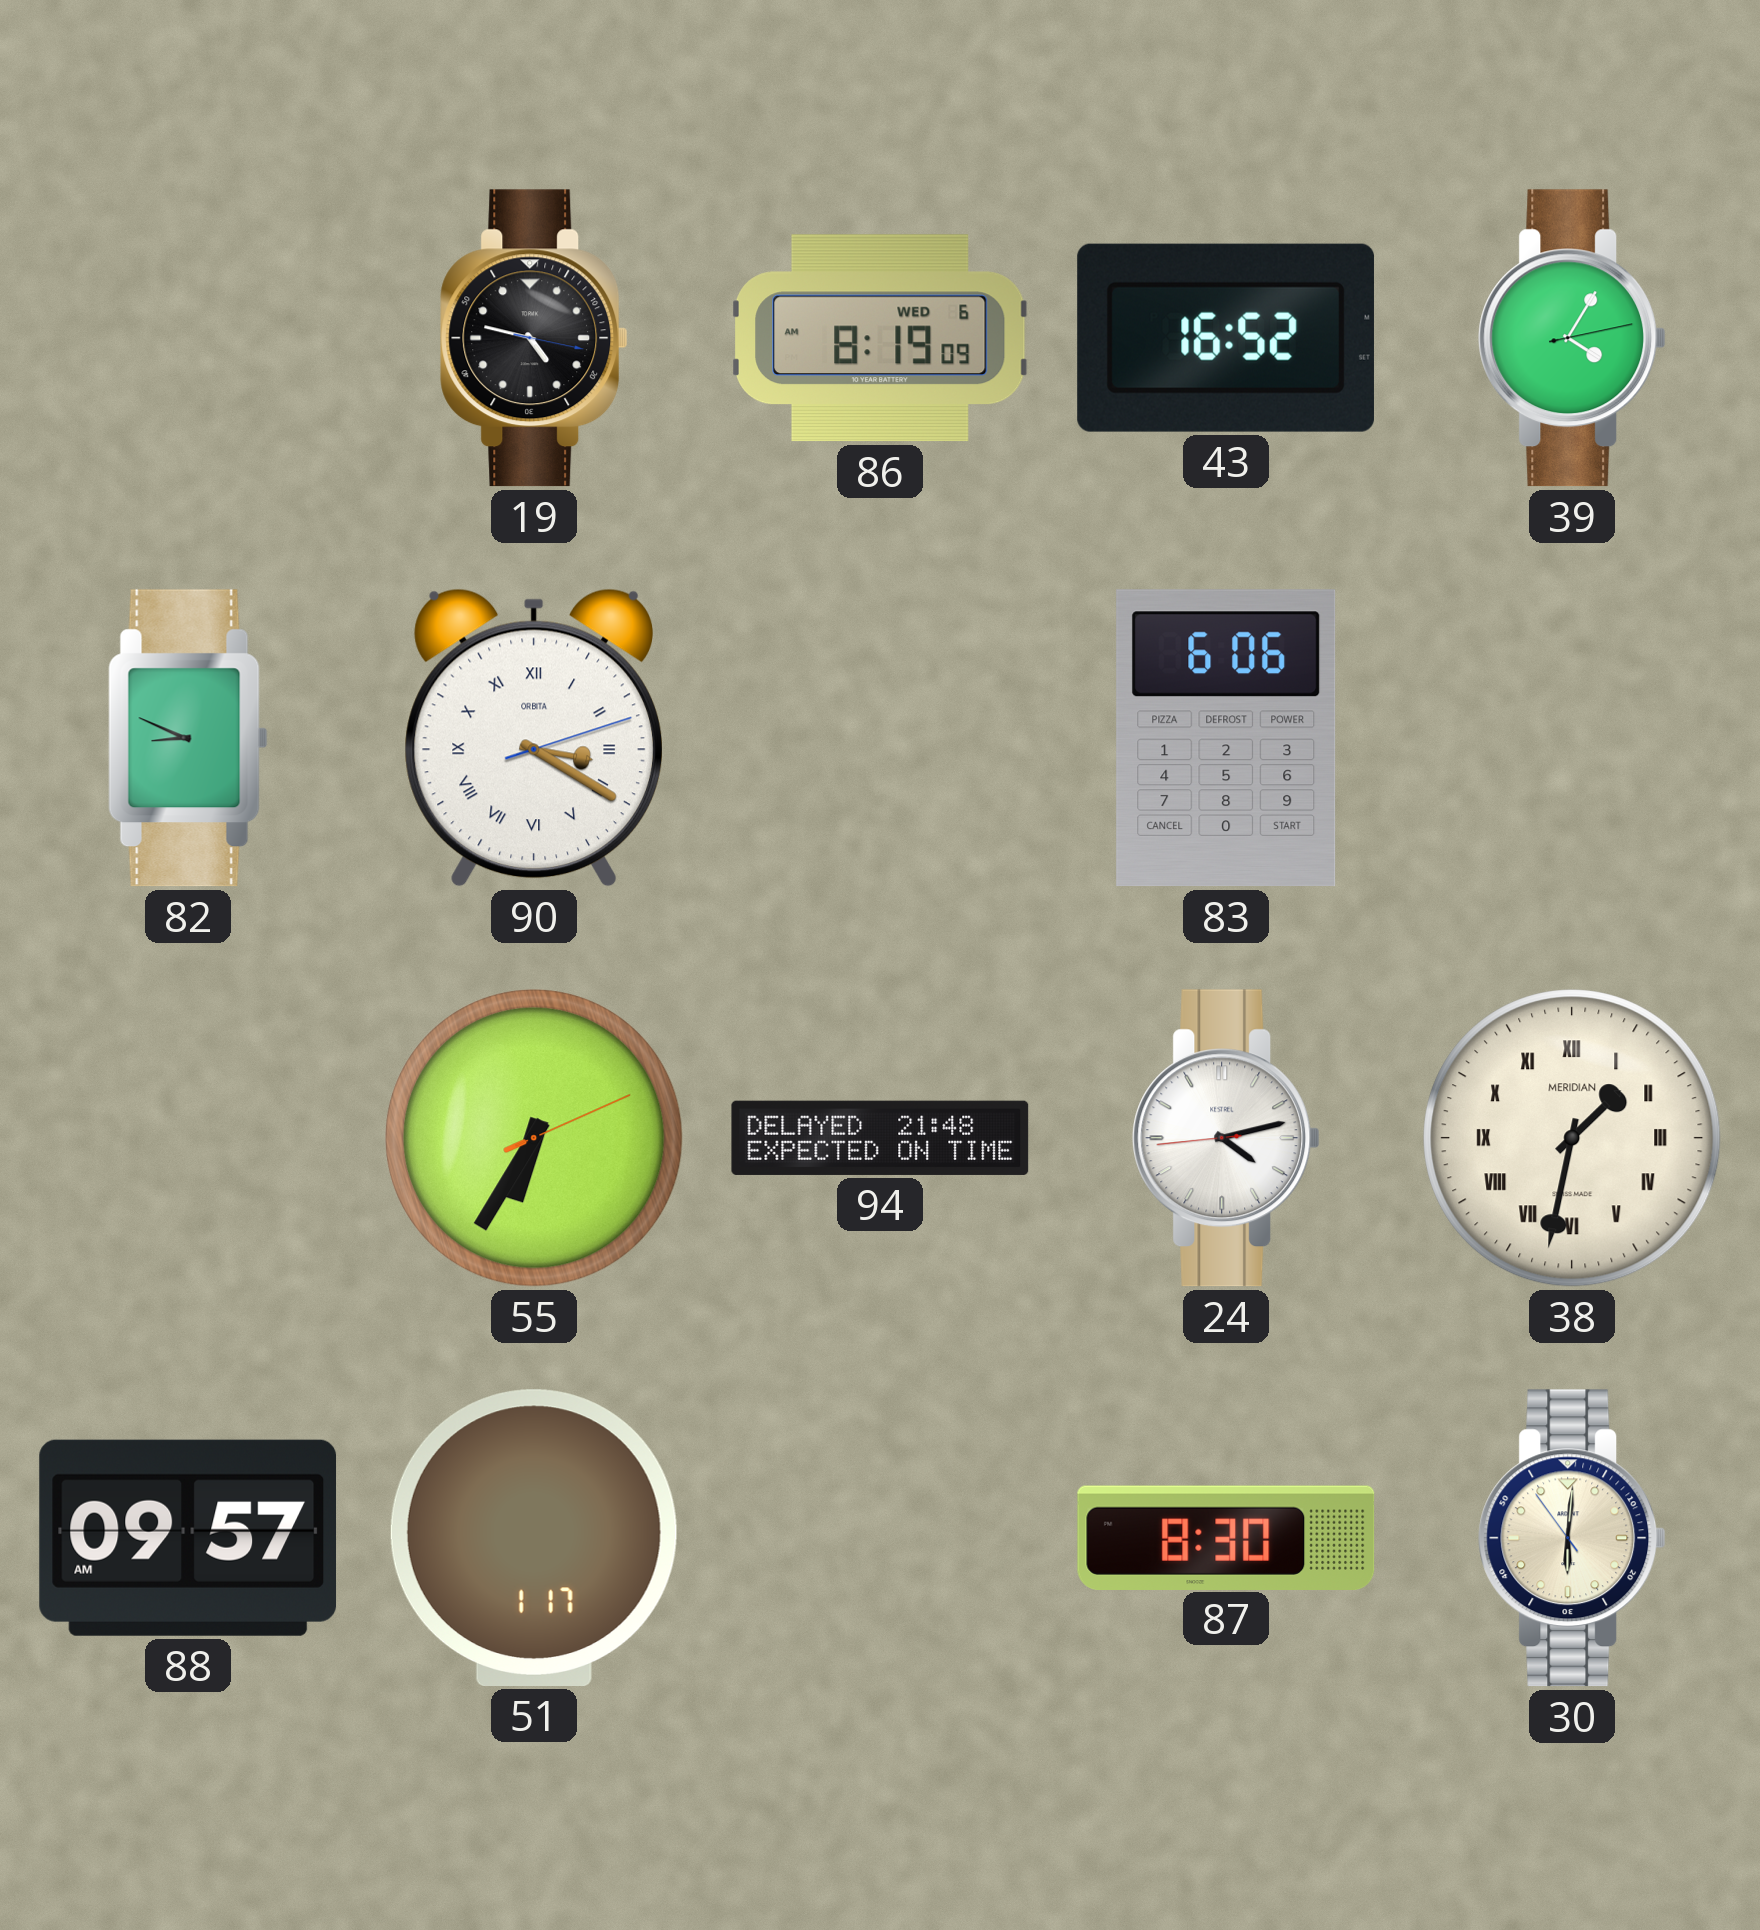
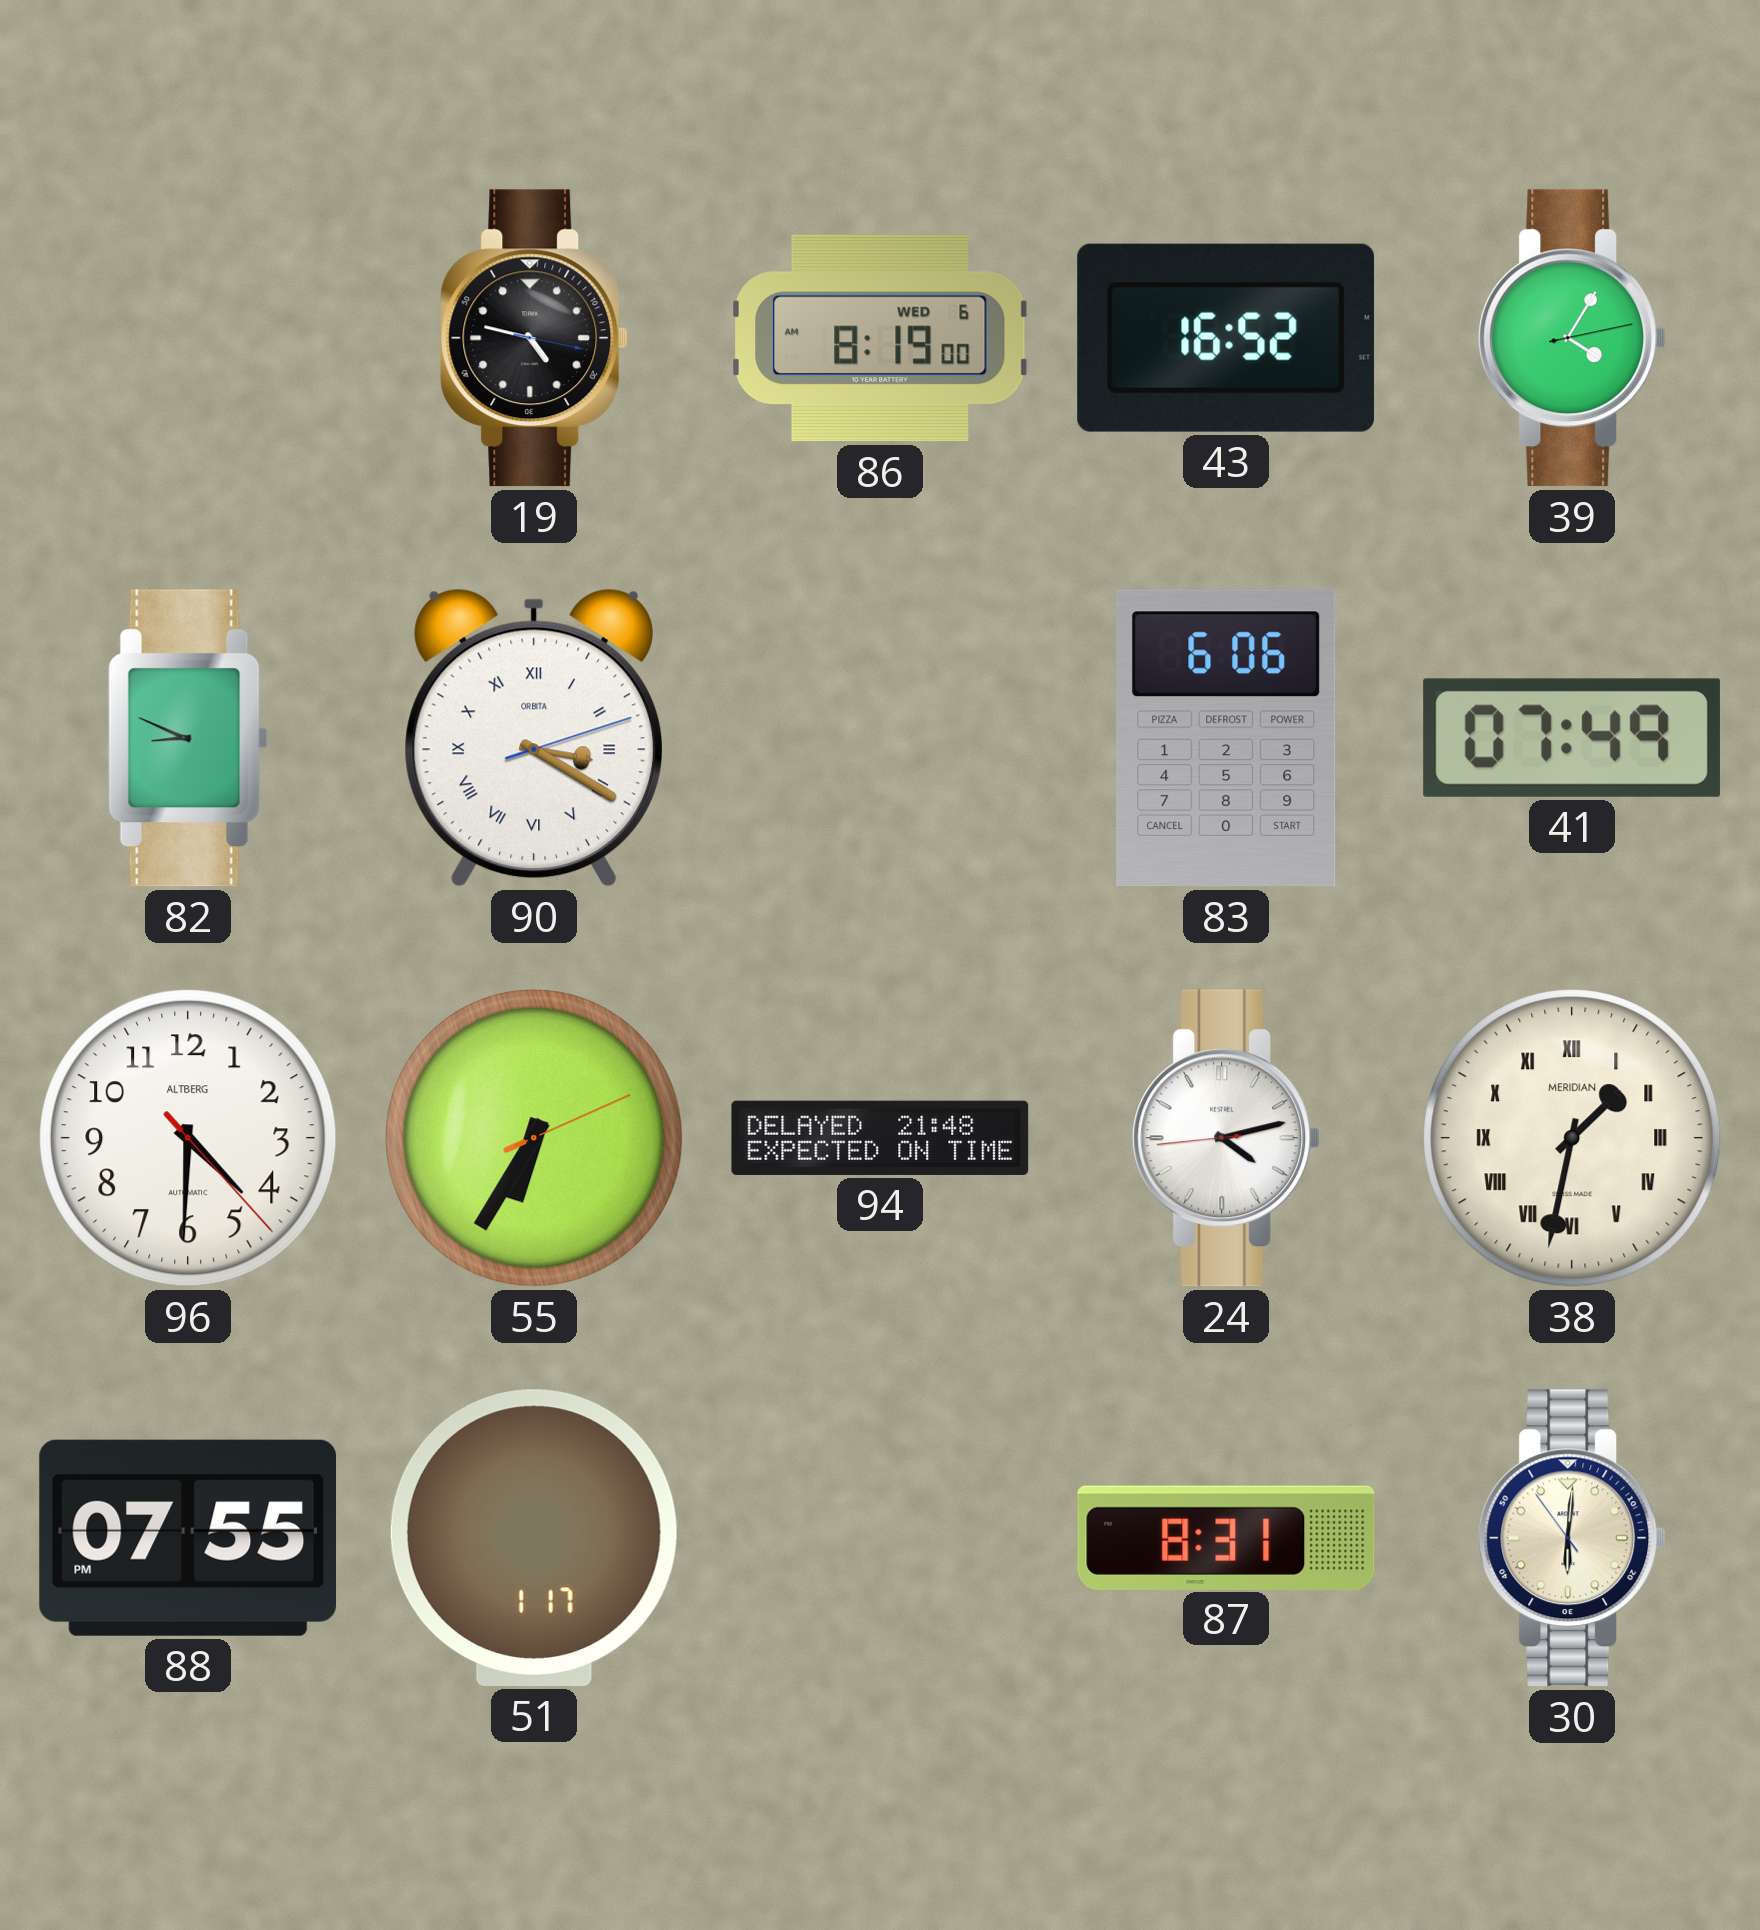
86: 8:19:09 AM -> 8:19:00 AM
41: none -> 07:49
96: none -> 4:30
88: 09:57 -> 07:55
87: 8:30 -> 8:31
